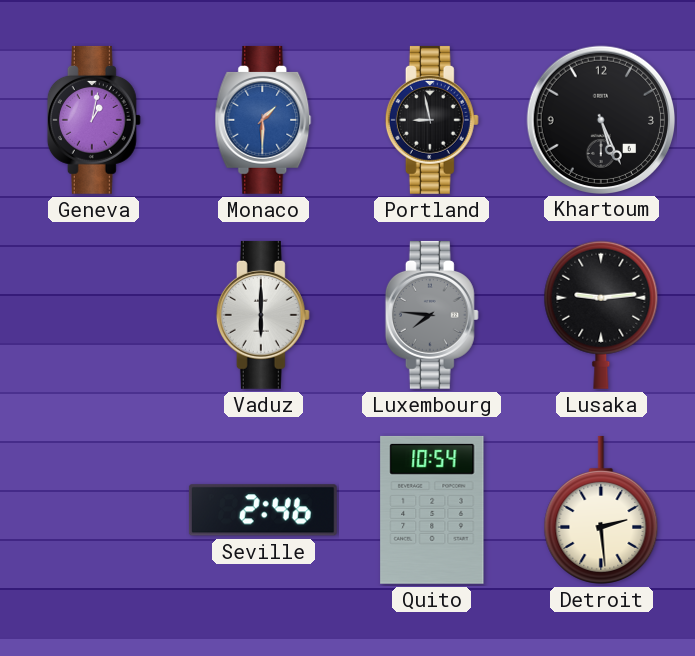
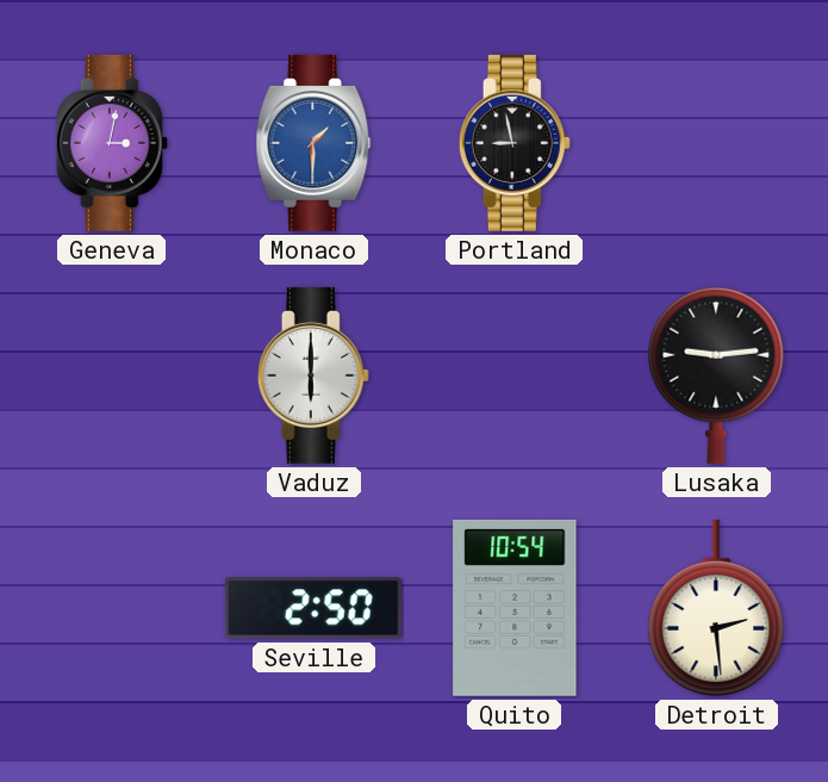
Geneva: 1:02 -> 3:02
Khartoum: 5:26 -> none
Luxembourg: 7:46 -> none
Seville: 2:46 -> 2:50
